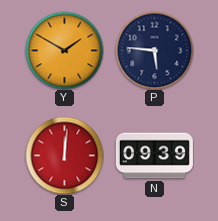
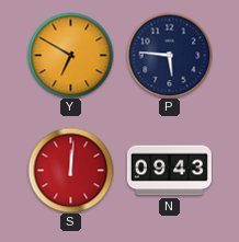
Y: 1:50 -> 6:50
N: 09:39 -> 09:43
